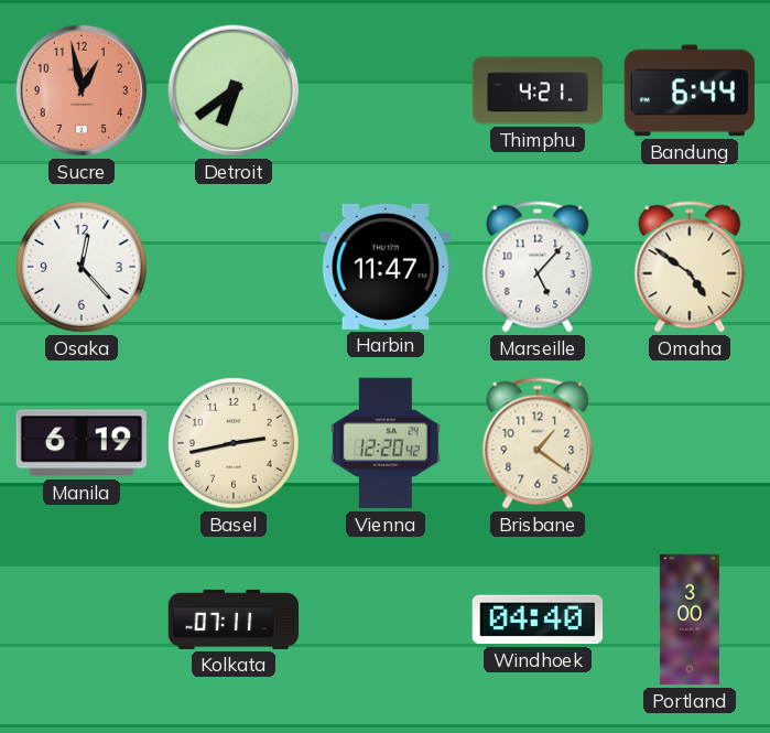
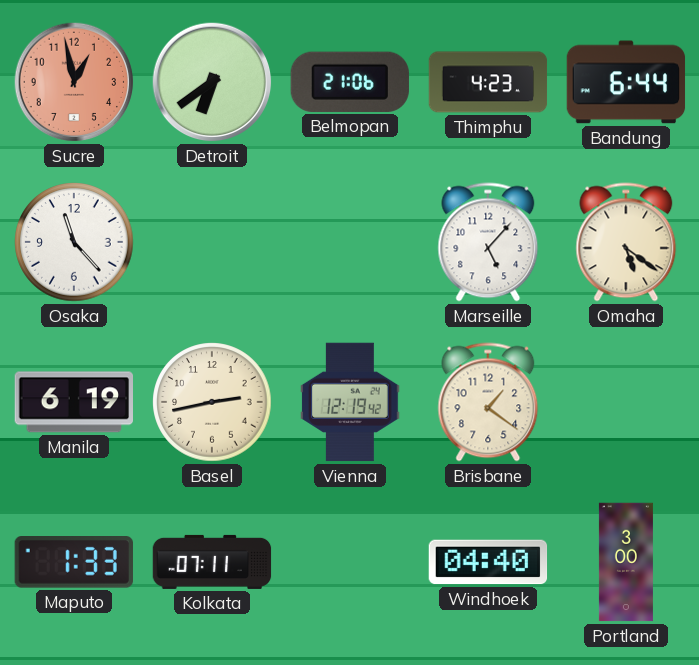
Belmopan: none -> 21:06
Thimphu: 4:21 -> 4:23
Osaka: 12:23 -> 11:23
Harbin: 11:47 -> none
Omaha: 4:51 -> 5:21
Vienna: 12:20 -> 12:19
Maputo: none -> 1:33
